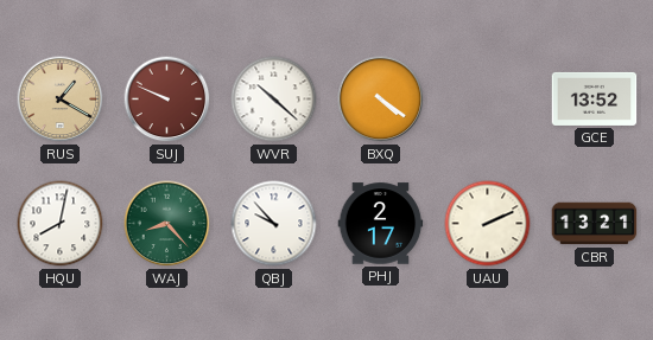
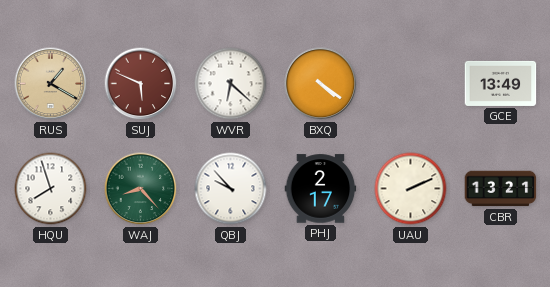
SUJ: 9:49 -> 5:49
WVR: 10:22 -> 6:22
GCE: 13:52 -> 13:49
HQU: 8:02 -> 7:57
